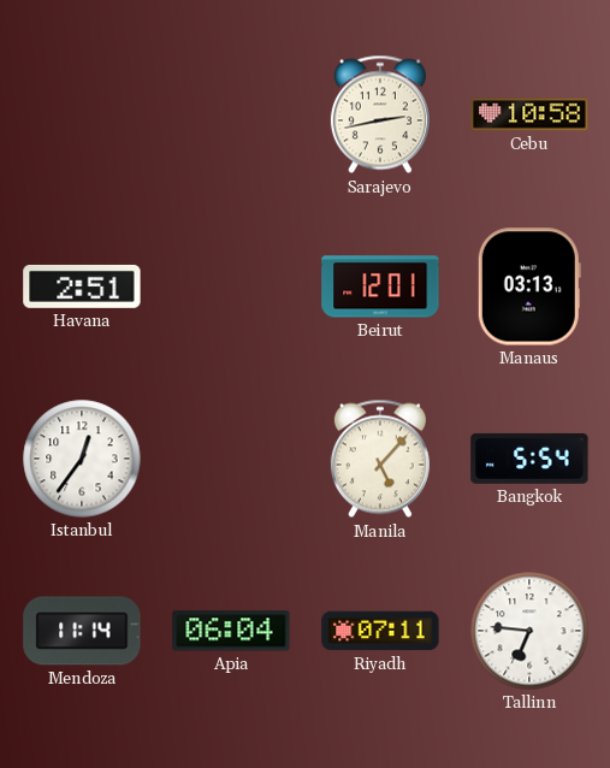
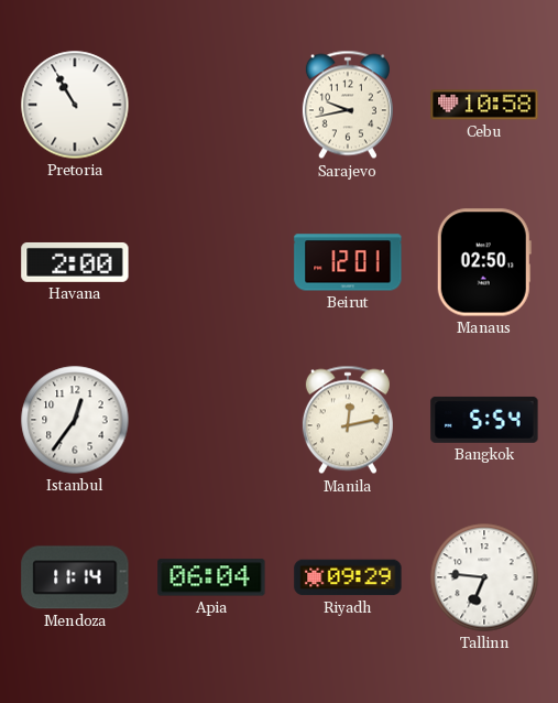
Pretoria: none -> 10:55
Sarajevo: 2:43 -> 9:43
Havana: 2:51 -> 2:00
Manaus: 03:13 -> 02:50
Manila: 5:07 -> 12:13
Riyadh: 07:11 -> 09:29
